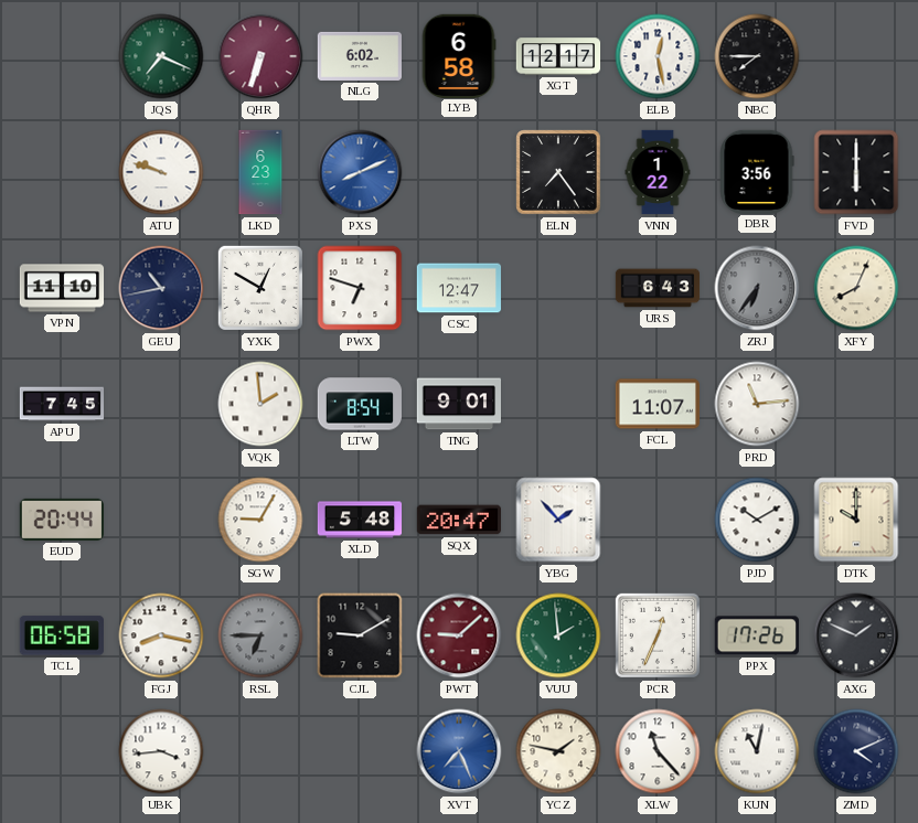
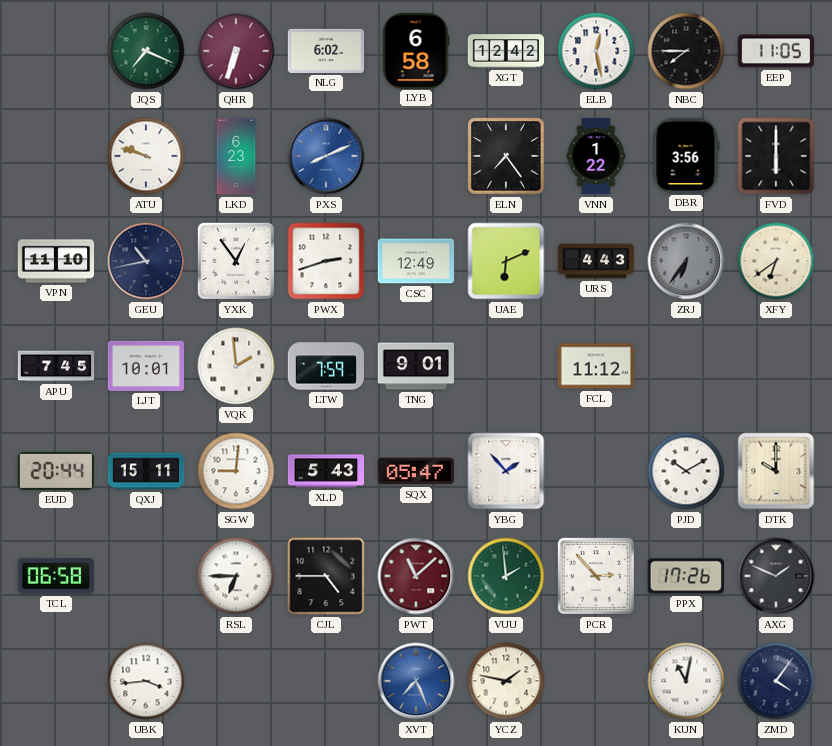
XGT: 12:17 -> 12:42
EEP: none -> 11:05
YXK: 12:50 -> 12:54
PWX: 6:48 -> 2:42
CSC: 12:47 -> 12:49
UAE: none -> 6:11
URS: 6:43 -> 4:43
XFY: 8:04 -> 6:39
LJT: none -> 10:01
LTW: 8:54 -> 7:59
FCL: 11:07 -> 11:12
PRD: 11:14 -> none
QXJ: none -> 15:11
SGW: 9:05 -> 9:01
XLD: 5:48 -> 5:43
SQX: 20:47 -> 05:47
FGJ: 8:17 -> none
RSL dial: grey -> white
CJL: 9:10 -> 4:45
PWT: 9:08 -> 11:08
PCR: 12:34 -> 2:53
XLW: 11:23 -> none
ZMD: 4:11 -> 4:06
